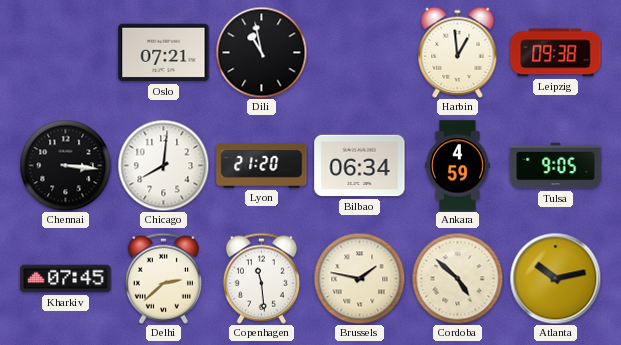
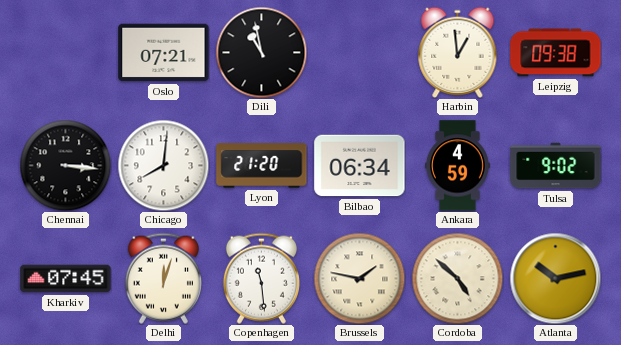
Tulsa: 9:05 -> 9:02
Delhi: 2:38 -> 12:03
